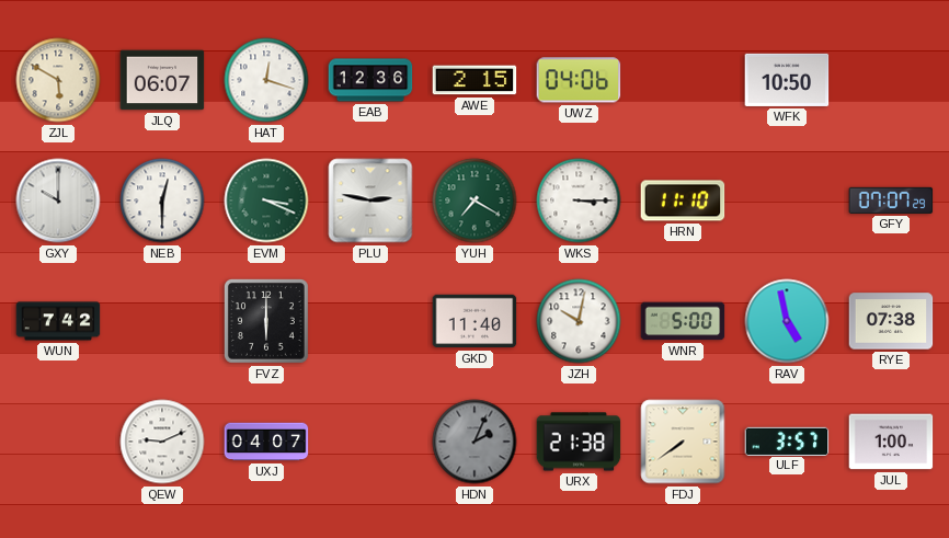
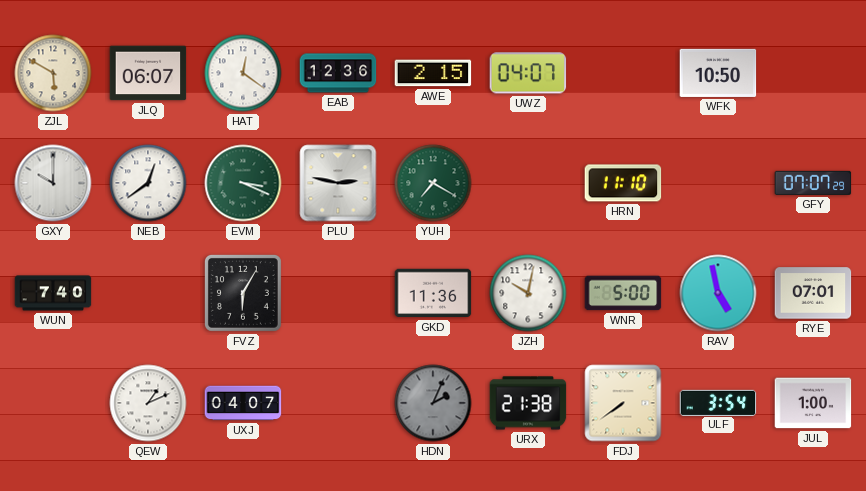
HAT: 12:18 -> 12:21
UWZ: 04:06 -> 04:07
NEB: 12:30 -> 12:39
WKS: 3:15 -> none
WUN: 7:42 -> 7:40
FVZ: 6:00 -> 6:05
GKD: 11:40 -> 11:36
RYE: 07:38 -> 07:01
QEW: 9:11 -> 1:11
ULF: 3:57 -> 3:54
